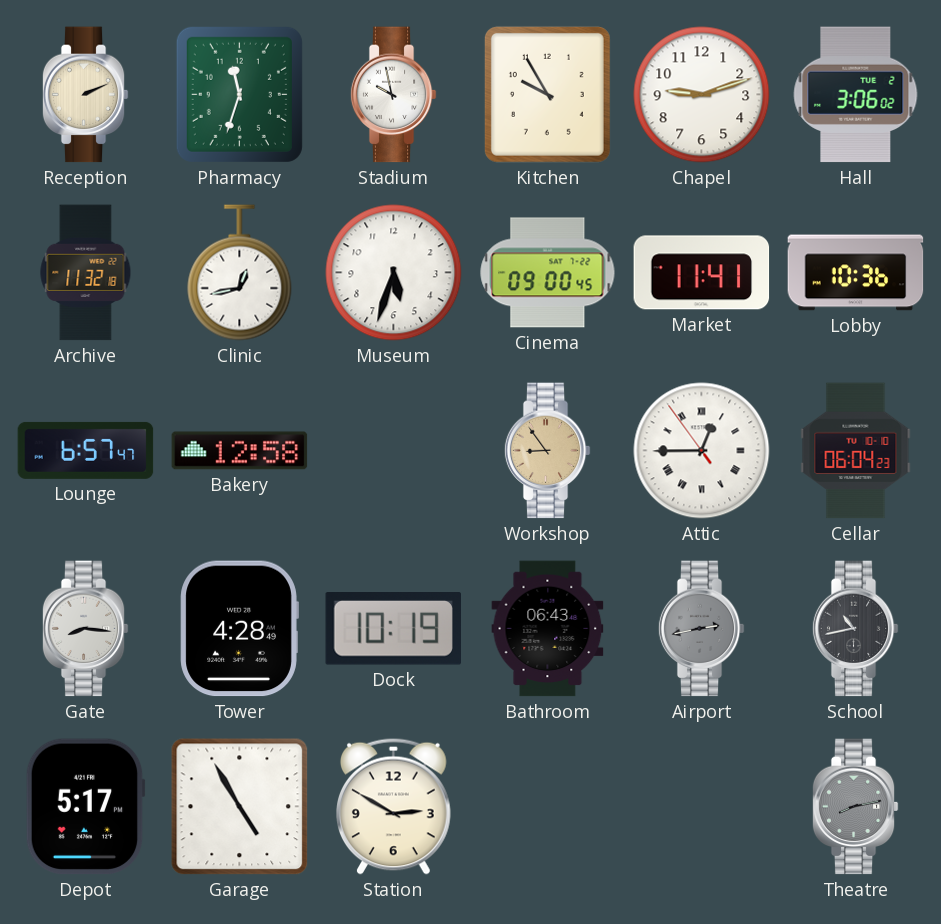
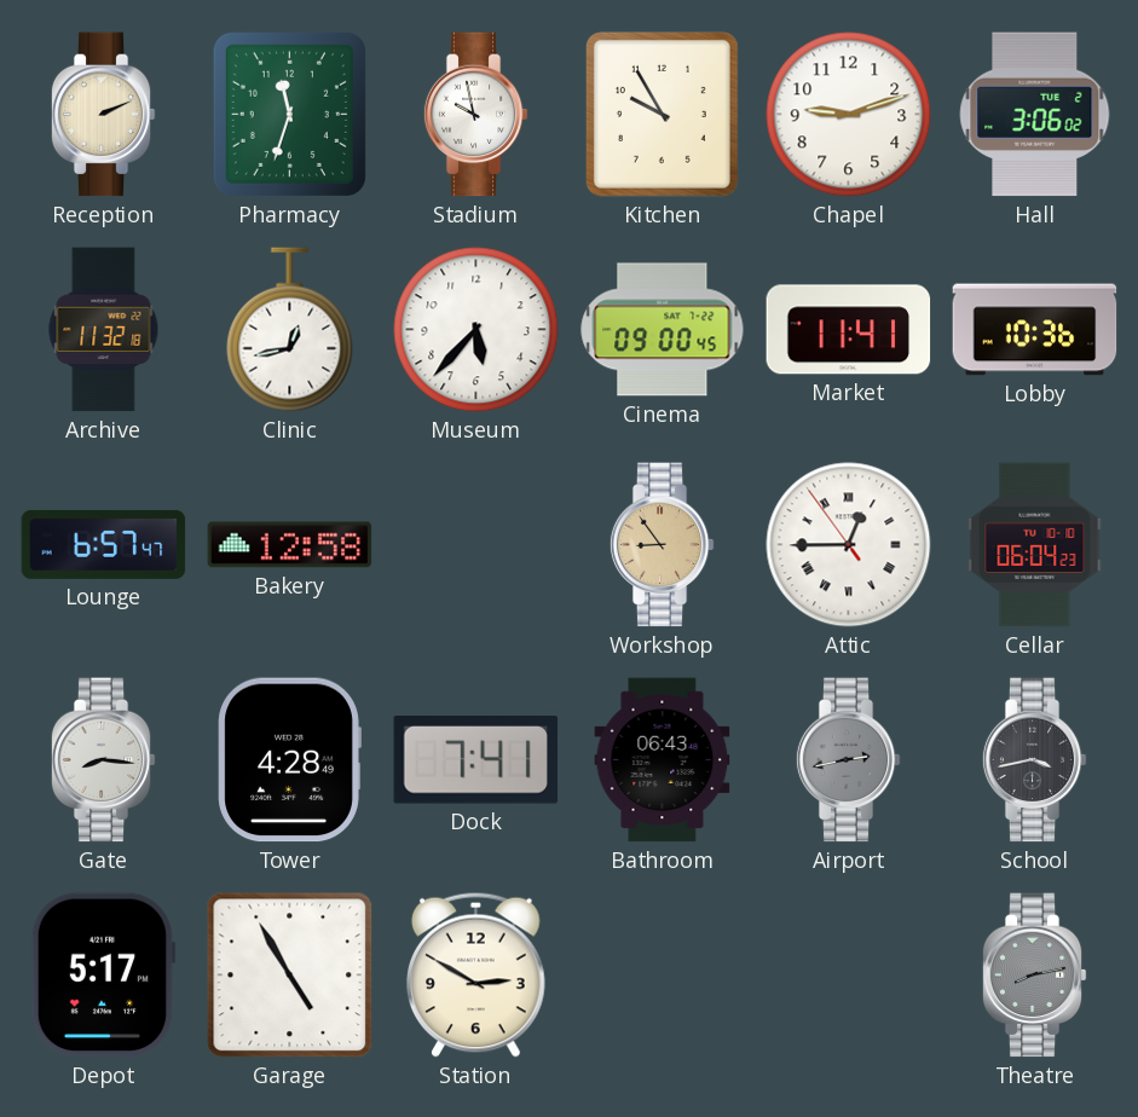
Museum: 5:33 -> 5:37
Dock: 10:19 -> 7:41
School: 10:43 -> 3:43
